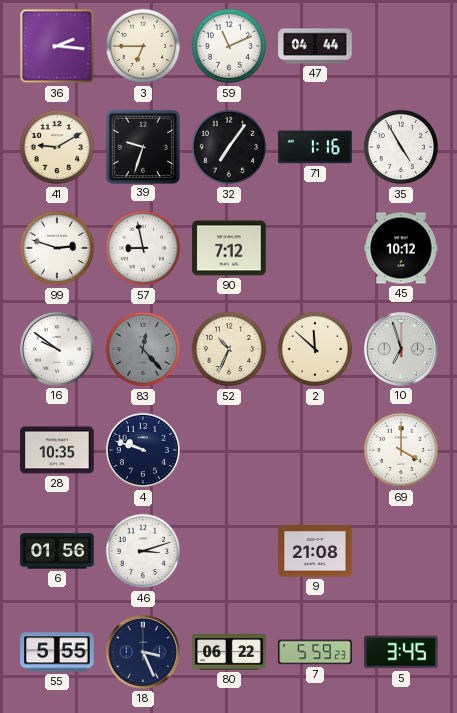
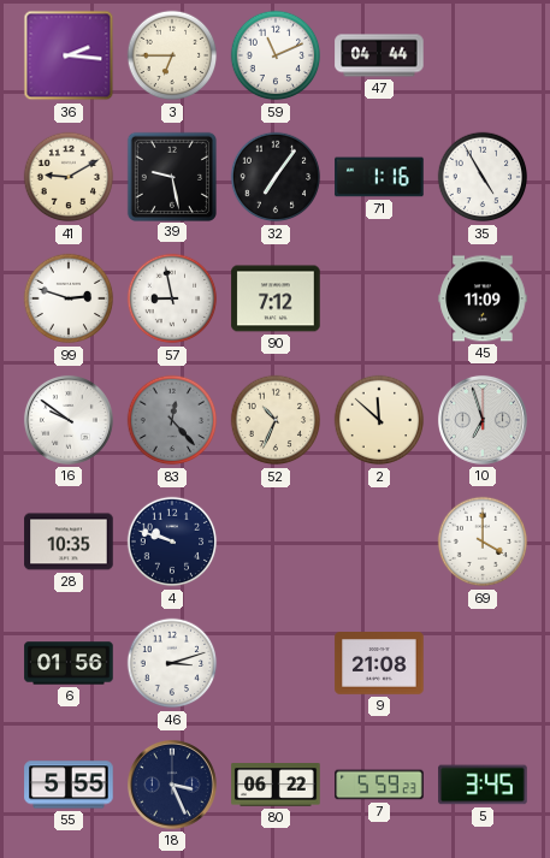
39: 9:33 -> 9:28
45: 10:12 -> 11:09
